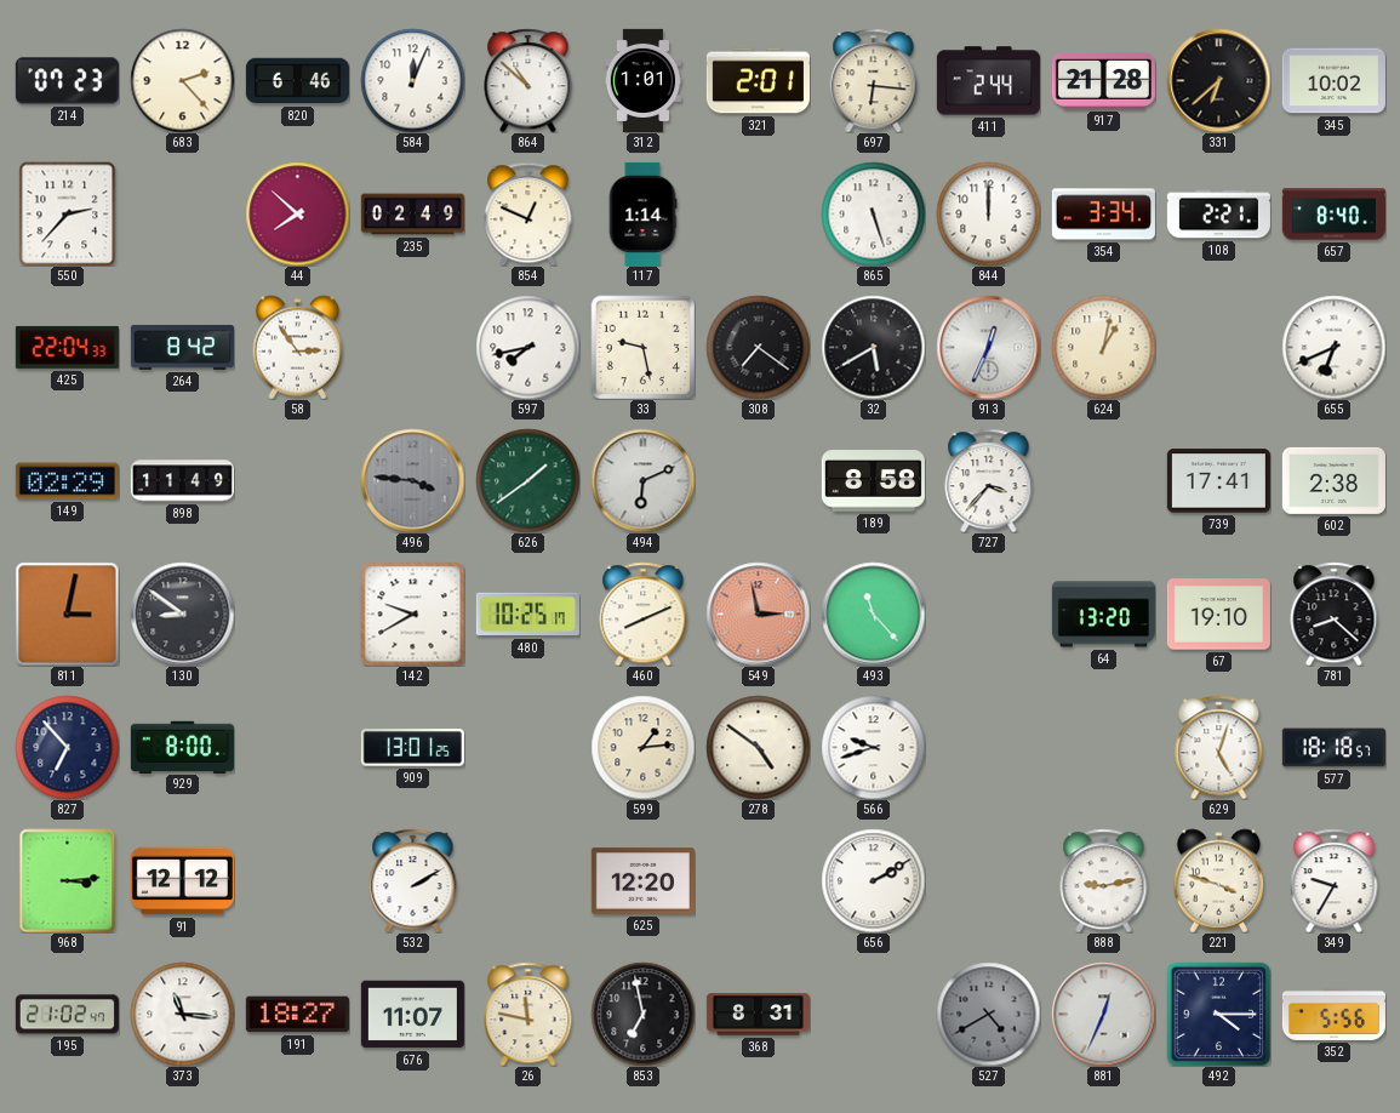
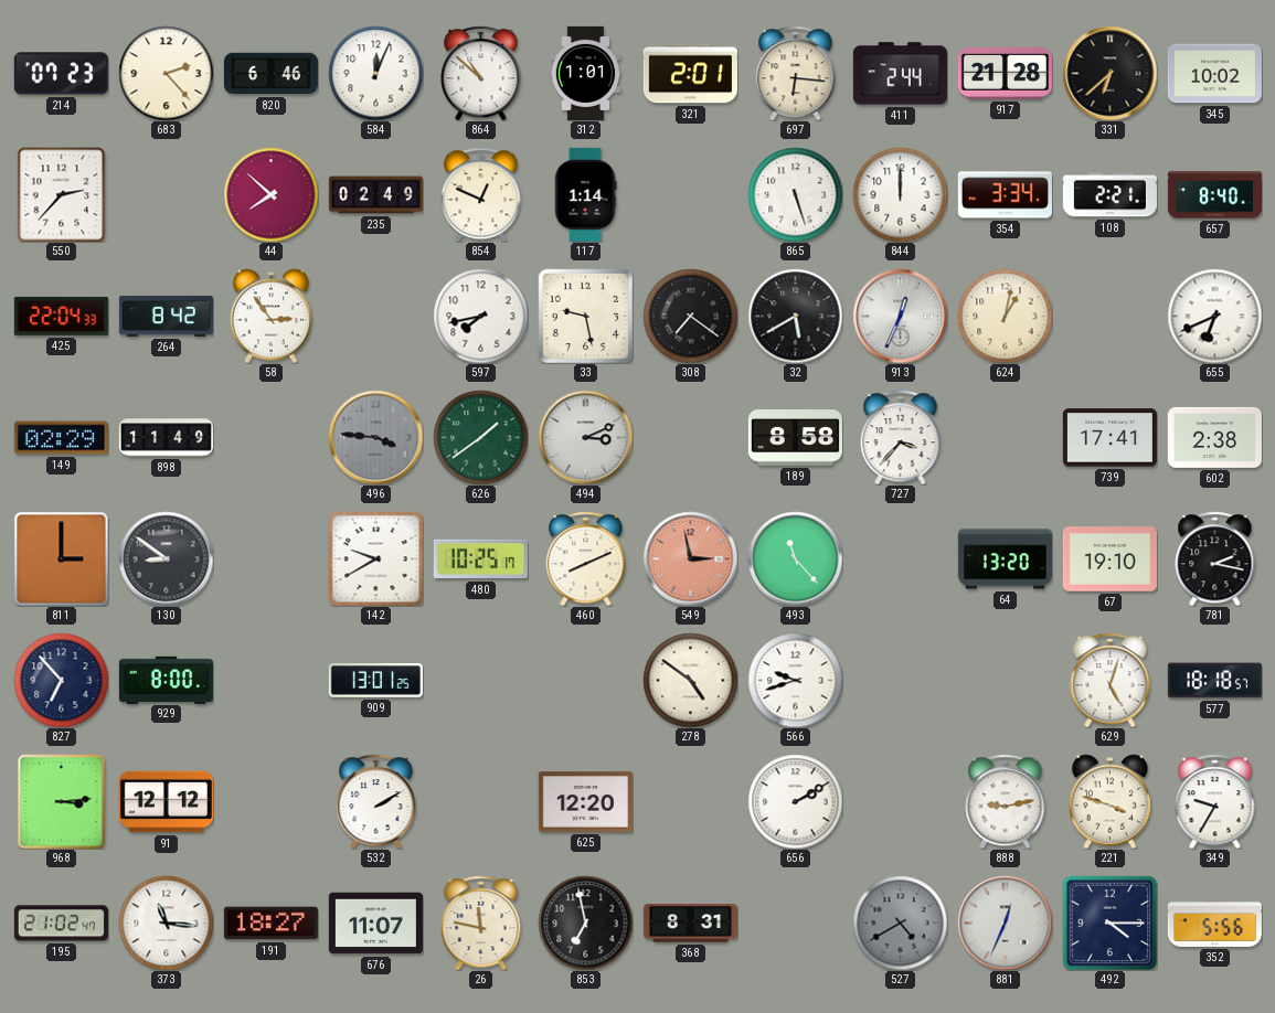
494: 6:11 -> 3:11
811: 3:02 -> 3:00
781: 8:22 -> 2:17
599: 1:14 -> none
